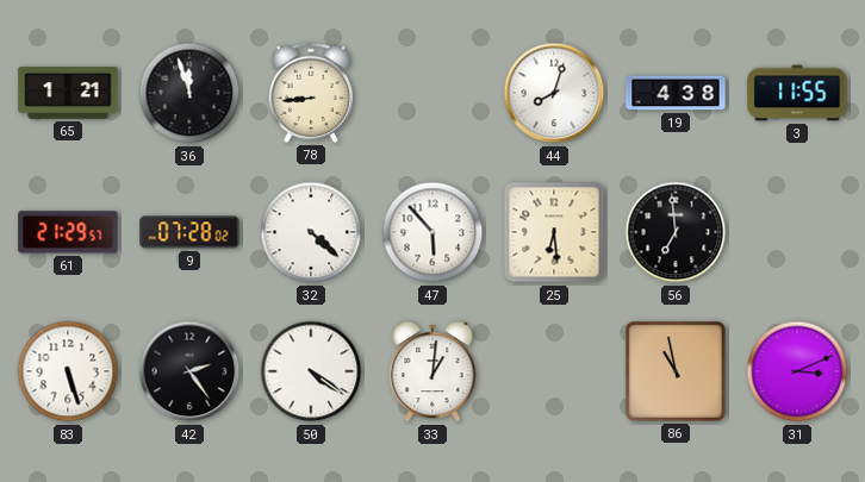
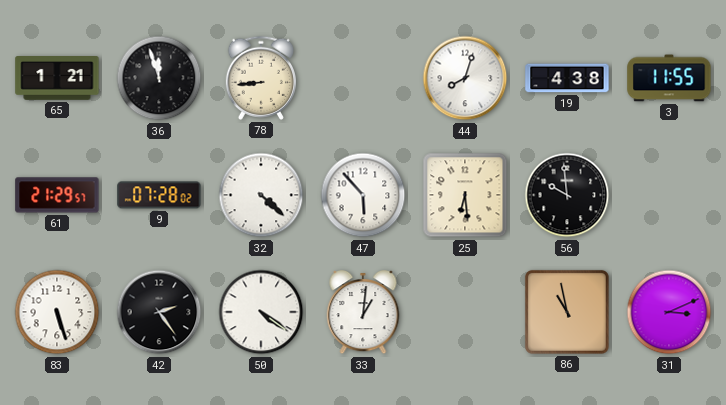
56: 6:59 -> 9:59
